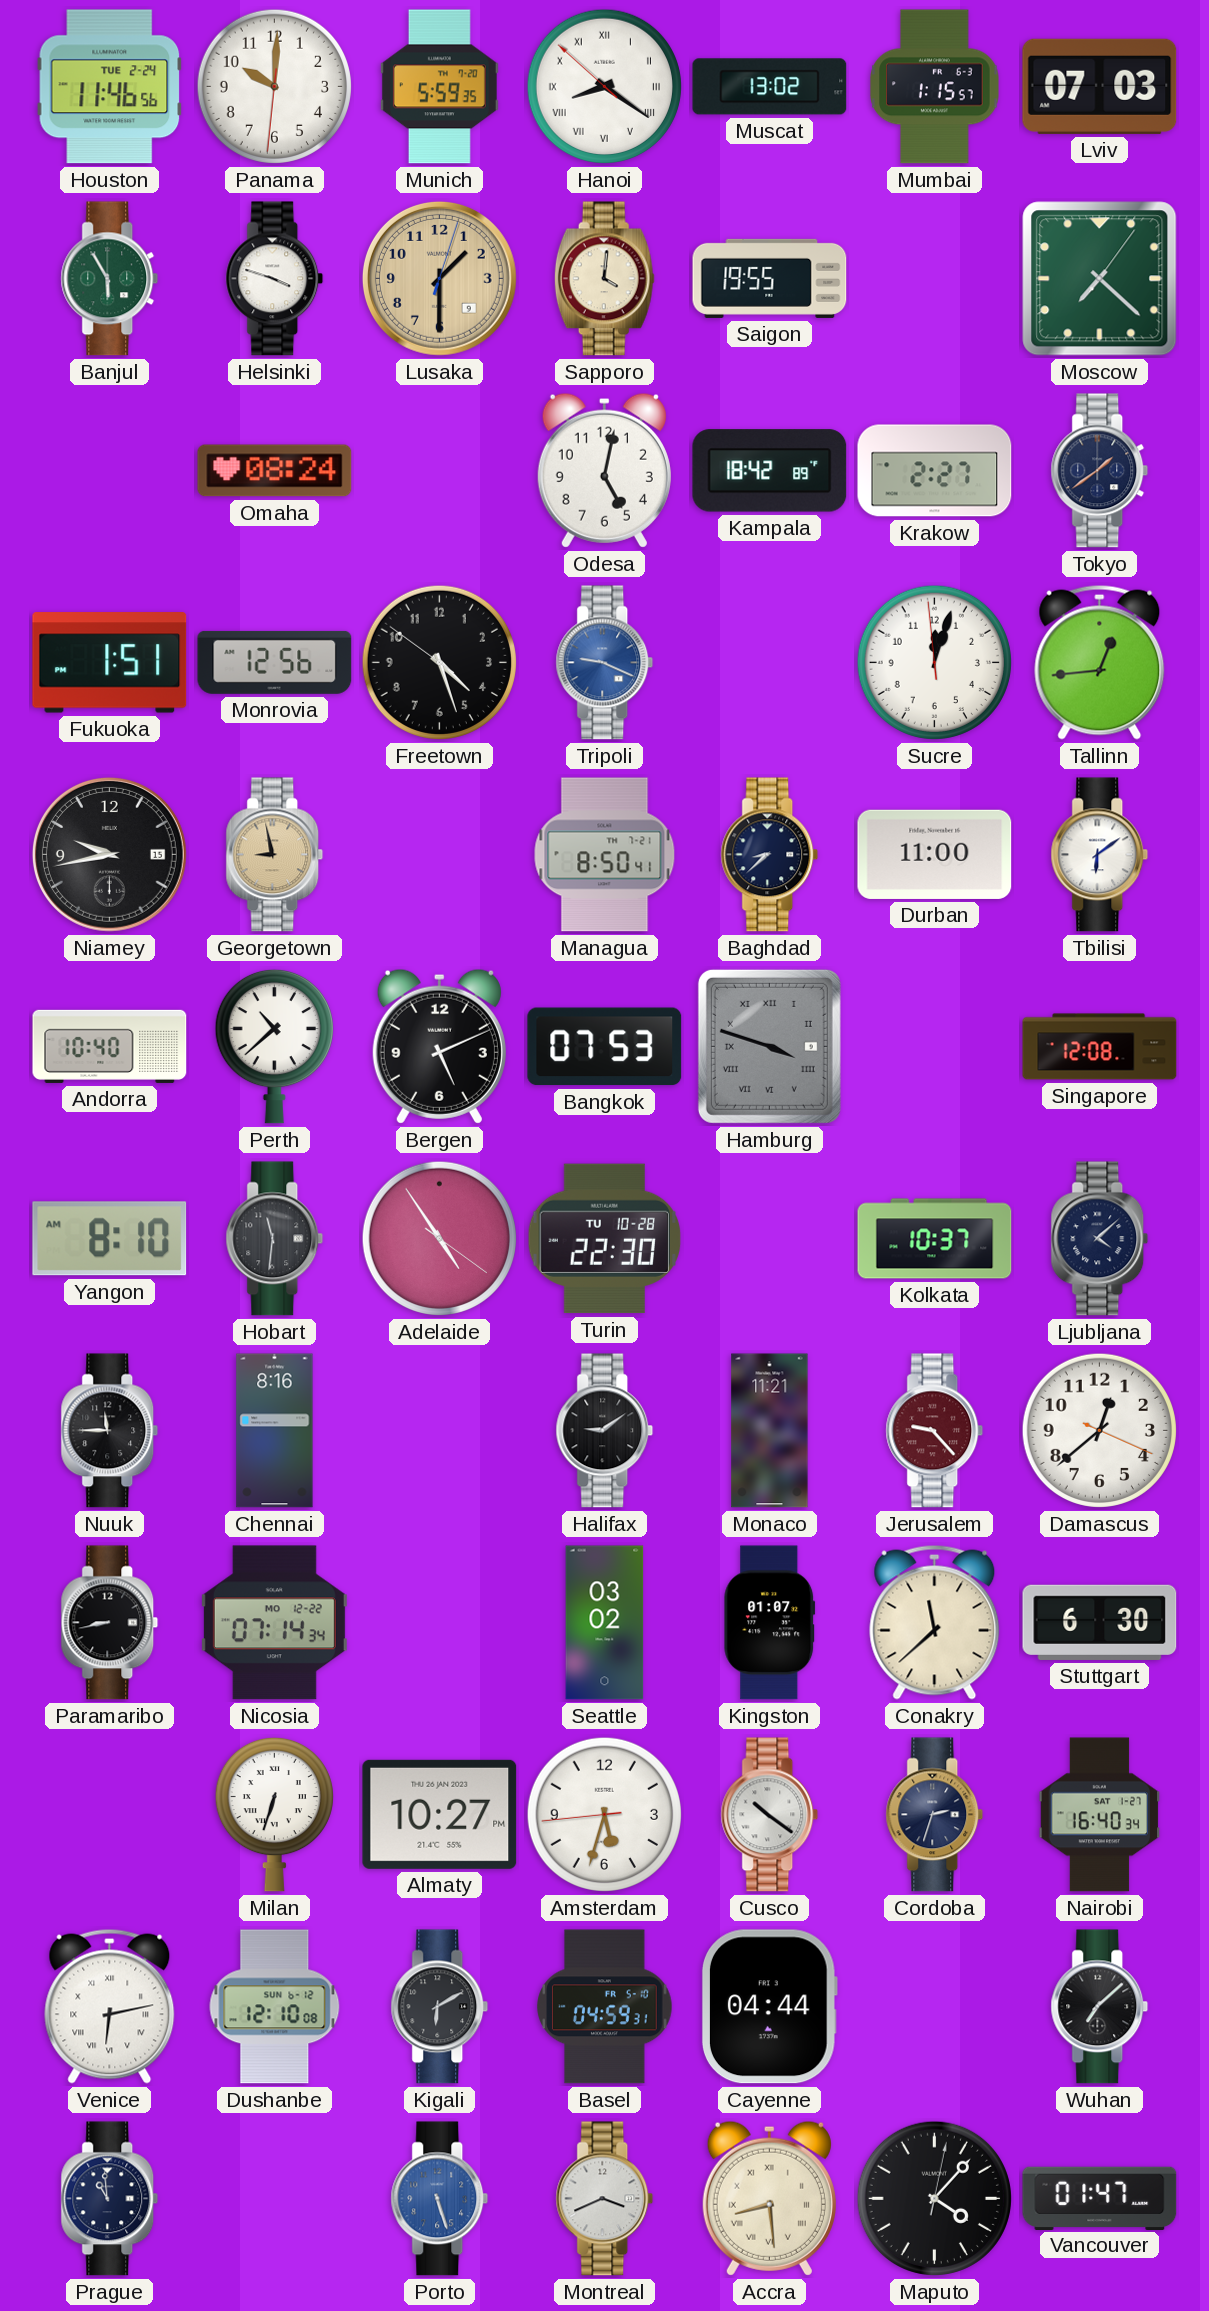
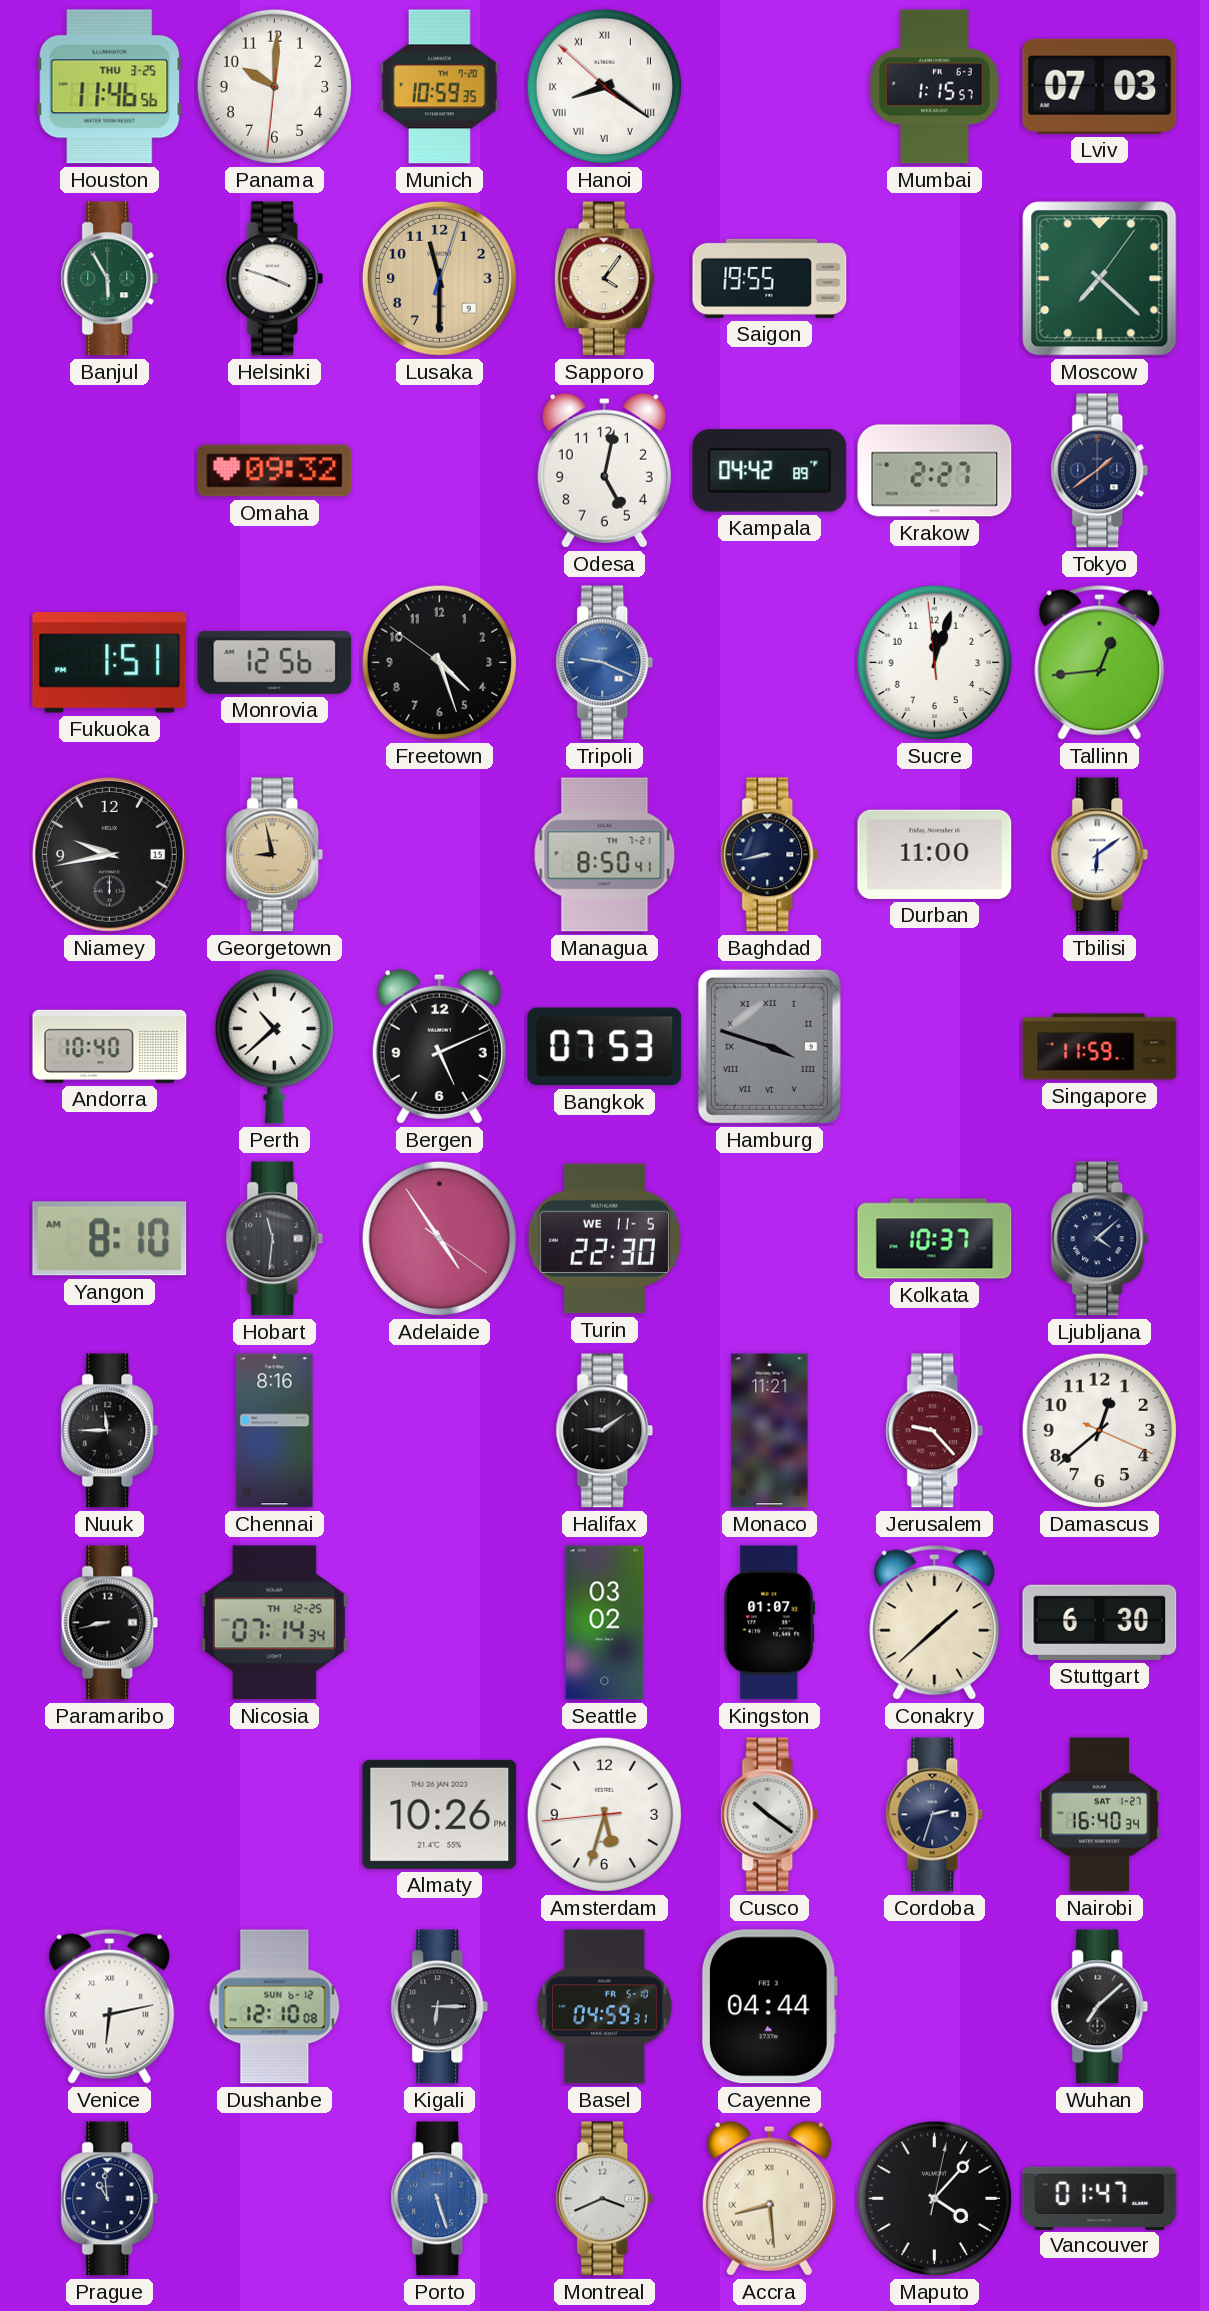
Houston date: TUE 2-24 -> THU 3-25
Munich: 5:59 -> 10:59
Muscat: 13:02 -> none
Lusaka: 1:30 -> 11:30
Sapporo: 4:01 -> 4:06
Omaha: 08:24 -> 09:32
Kampala: 18:42 -> 04:42
Baghdad: 8:38 -> 8:43
Singapore: 12:08 -> 11:59
Turin date: TU 10-28 -> WE 11-5
Nicosia date: MO 12-22 -> TH 12-25
Conakry: 11:38 -> 1:38
Milan: 6:33 -> none
Almaty: 10:27 -> 10:26
Kigali: 6:10 -> 6:15
